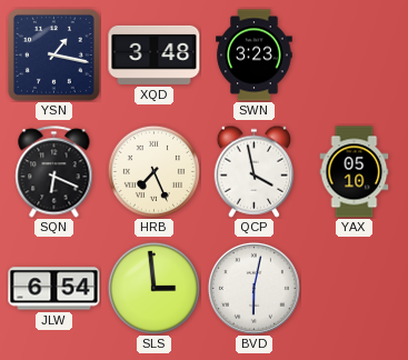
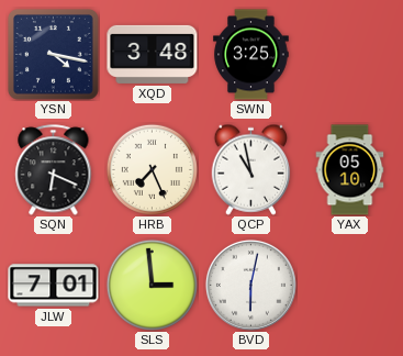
YSN: 1:17 -> 4:17
SWN: 3:23 -> 3:25
QCP: 3:58 -> 10:58
JLW: 6:54 -> 7:01
